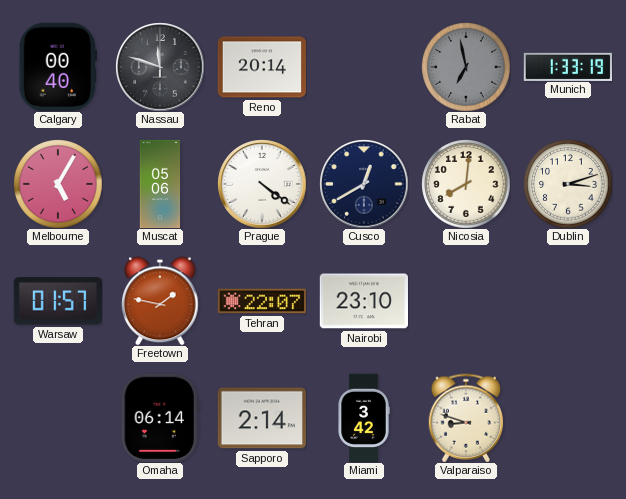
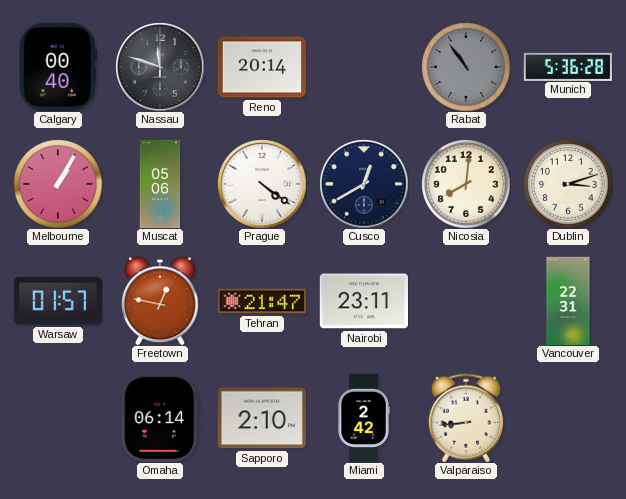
Rabat: 6:58 -> 10:54
Munich: 1:33 -> 5:36
Melbourne: 5:05 -> 1:05
Freetown: 1:47 -> 12:47
Tehran: 22:07 -> 21:47
Nairobi: 23:10 -> 23:11
Vancouver: none -> 22:31
Sapporo: 2:14 -> 2:10
Miami: 3:42 -> 2:42
Valparaiso: 8:48 -> 8:44
